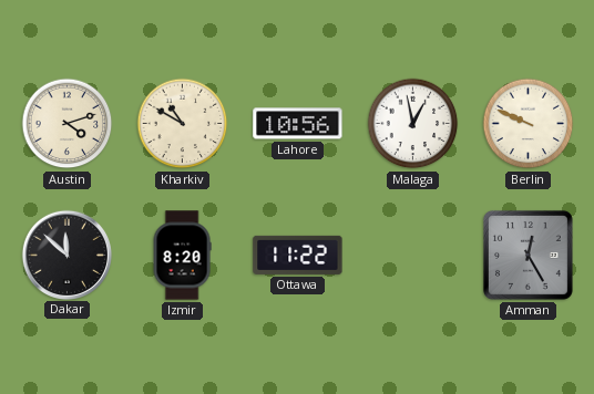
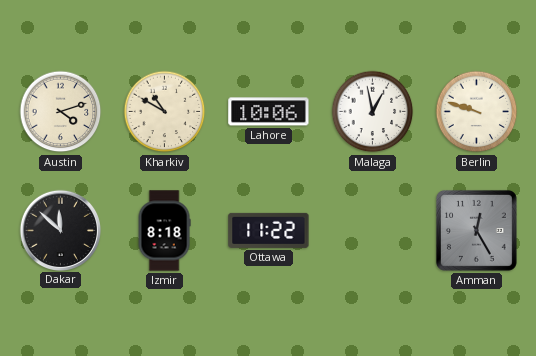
Lahore: 10:56 -> 10:06
Berlin: 9:49 -> 9:48
Izmir: 8:20 -> 8:18
